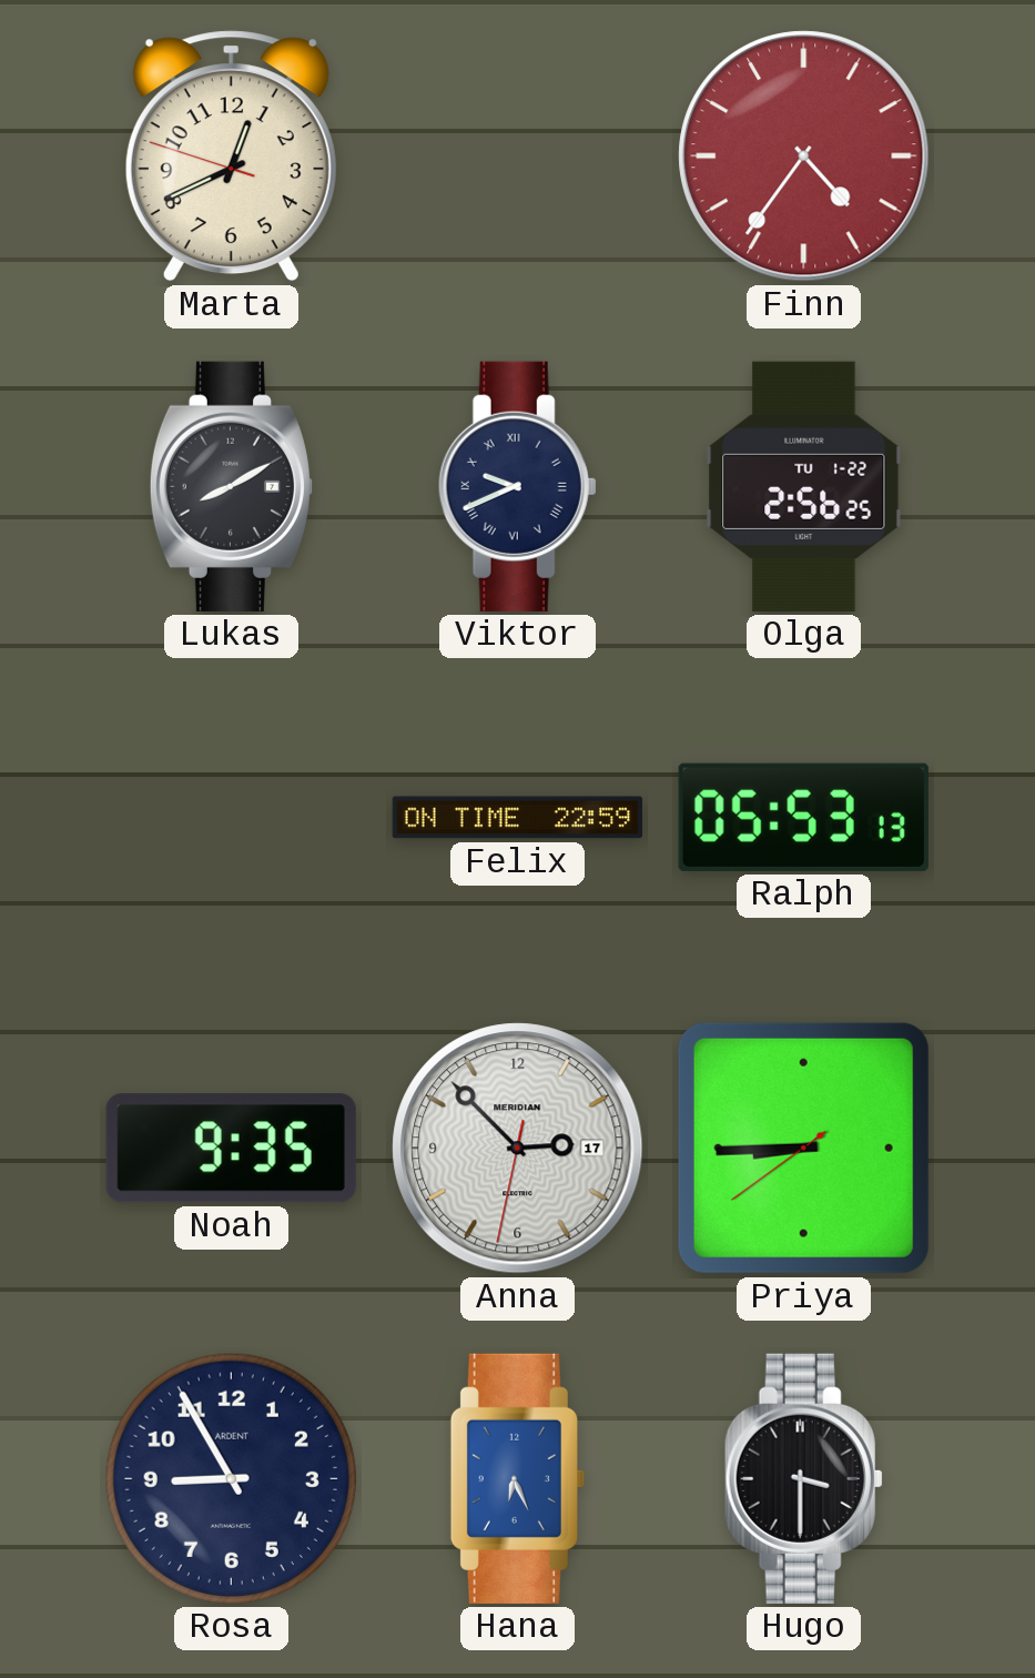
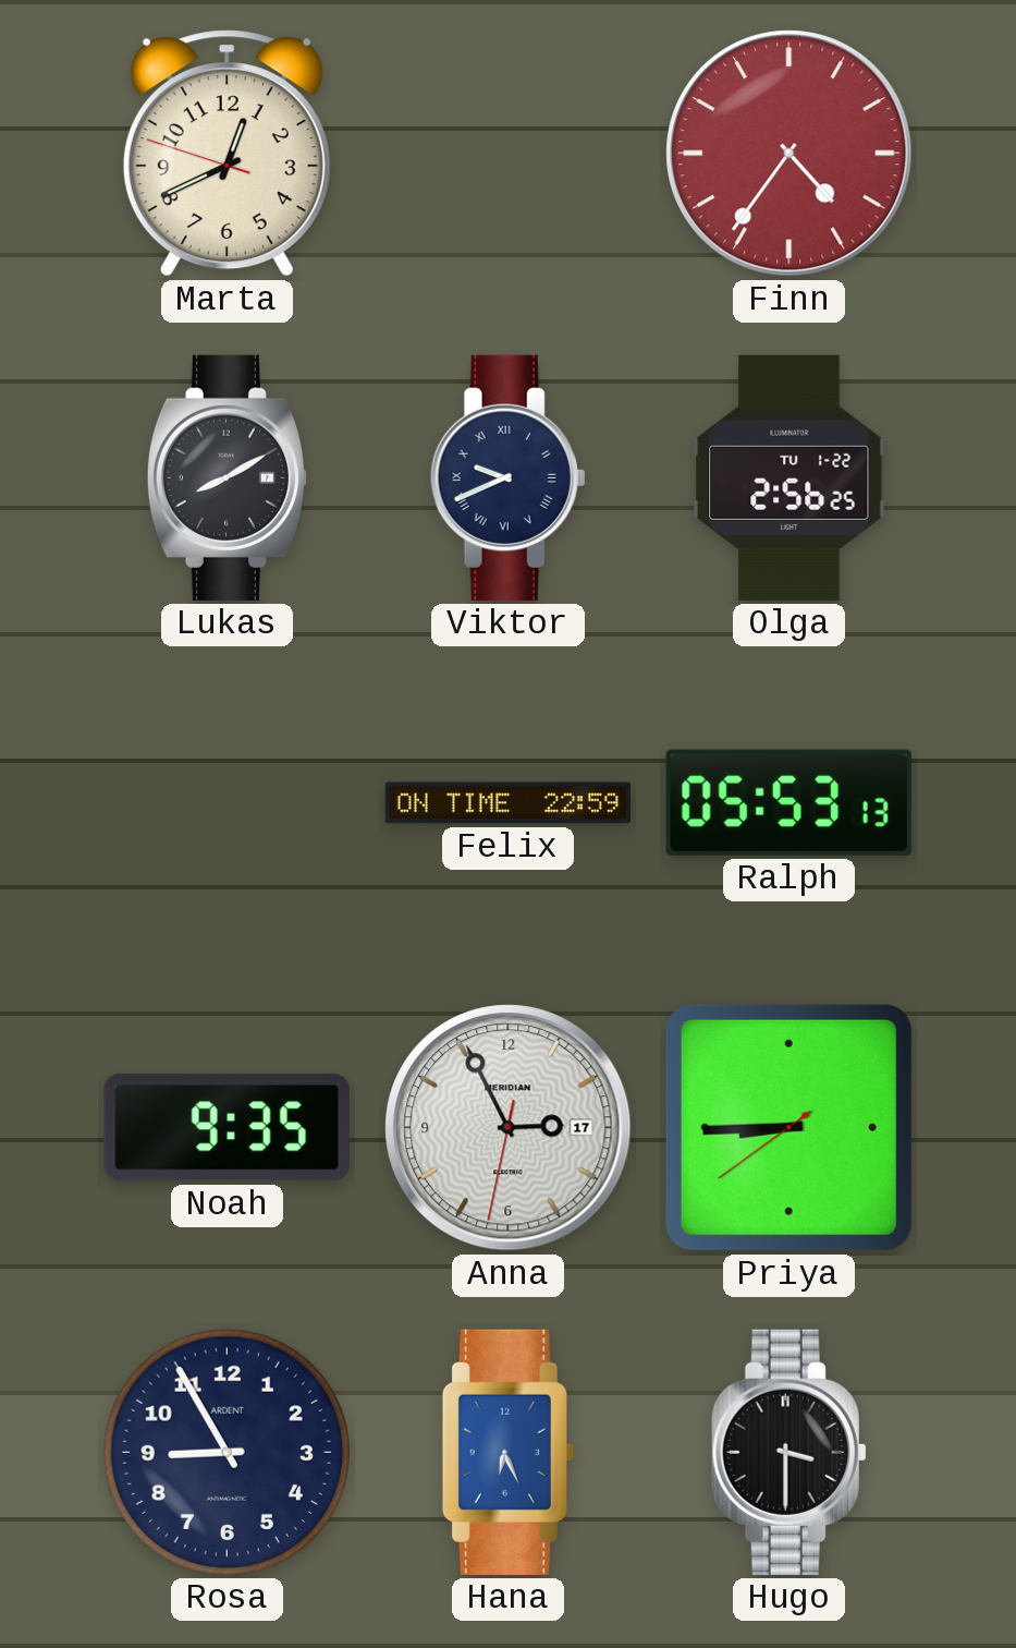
Anna: 2:52 -> 2:55
